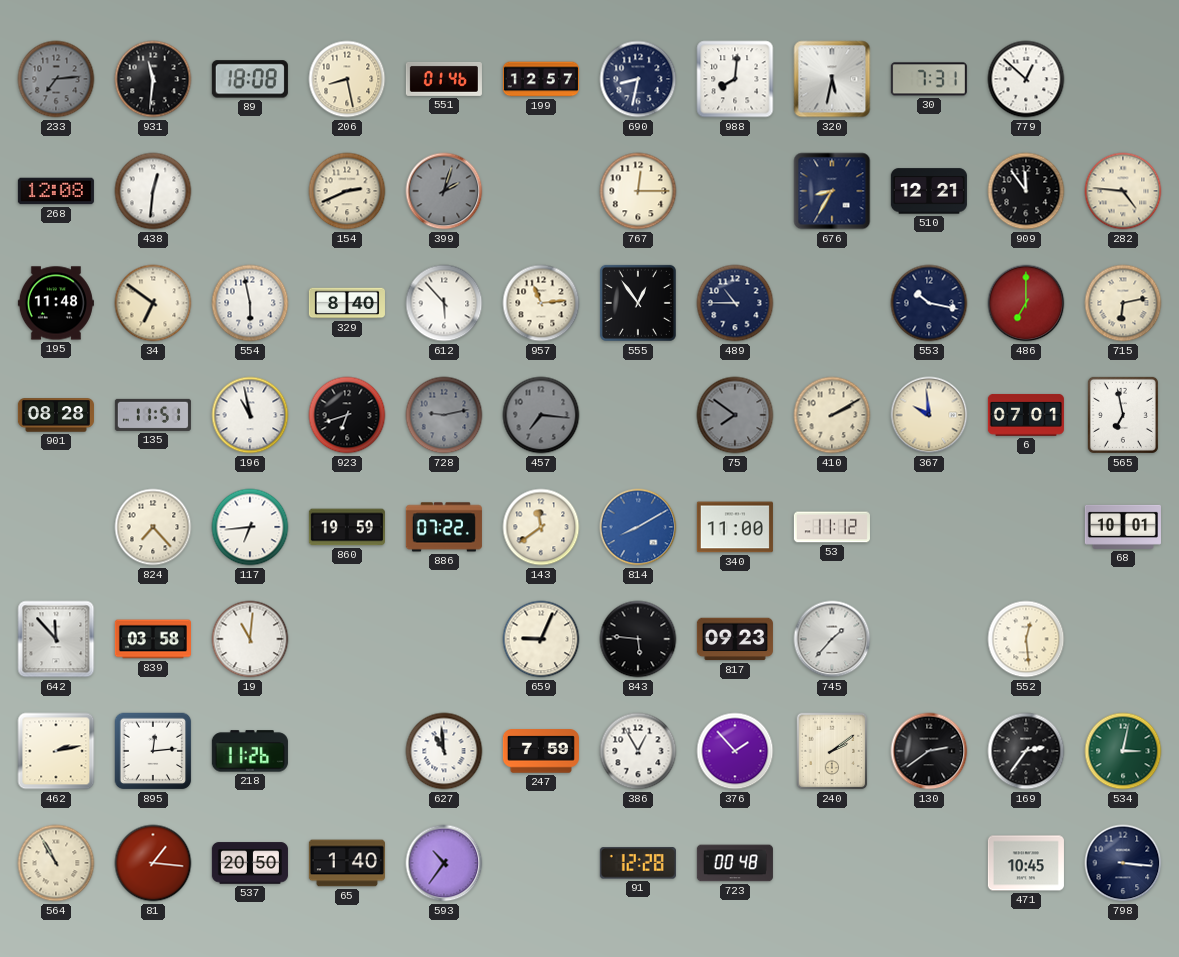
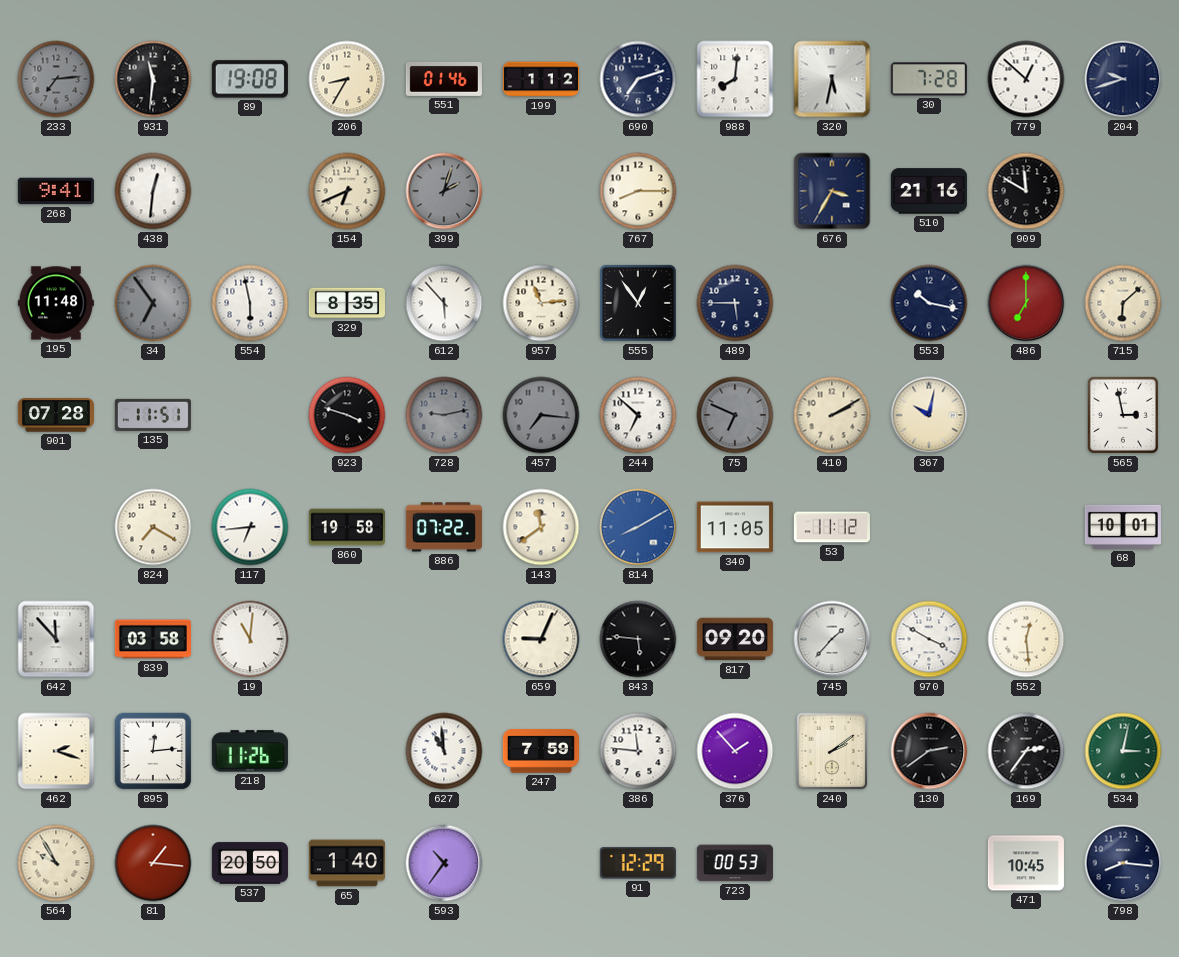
89: 18:08 -> 19:08
206: 8:28 -> 8:35
199: 12:57 -> 1:12
690: 8:32 -> 7:12
30: 7:31 -> 7:28
204: none -> 9:42
268: 12:08 -> 9:41
154: 2:41 -> 6:41
767: 12:15 -> 8:15
676: 8:35 -> 3:35
510: 12:21 -> 21:16
909: 11:54 -> 11:50
282: 4:46 -> none
34: 6:51 -> 6:54
34 dial: cream -> grey
329: 8:40 -> 8:35
489: 10:45 -> 5:45
715: 6:13 -> 6:08
901: 08:28 -> 07:28
196: 10:58 -> none
923: 6:42 -> 3:48
244: none -> 6:52
75: 7:51 -> 6:49
367: 9:59 -> 10:02
6: 07:01 -> none
565: 6:58 -> 2:58
824: 7:23 -> 7:20
860: 19:59 -> 19:58
340: 11:00 -> 11:05
817: 09:23 -> 09:20
970: none -> 3:50
462: 2:13 -> 2:18
386: 12:55 -> 11:46
564: 10:55 -> 9:55
91: 12:28 -> 12:29
723: 00:48 -> 00:53
798: 3:16 -> 8:16
